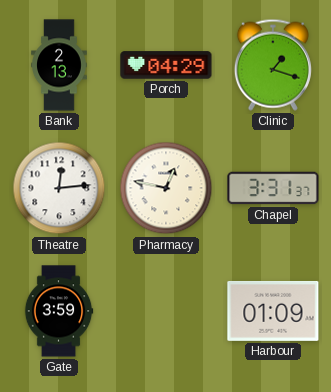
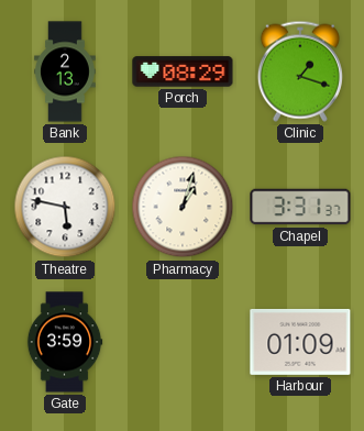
Porch: 04:29 -> 08:29
Theatre: 12:14 -> 5:47
Pharmacy: 12:47 -> 1:03
